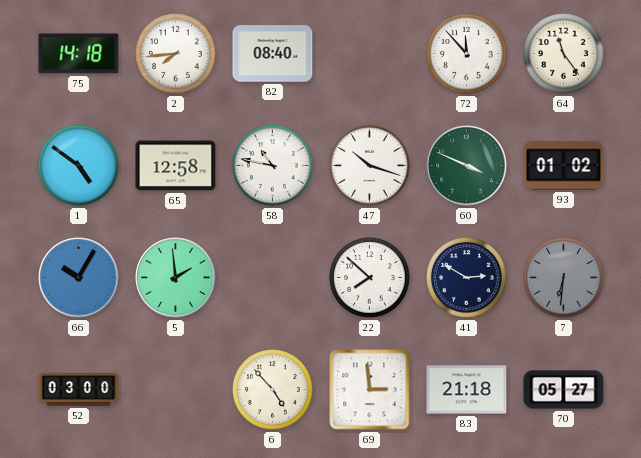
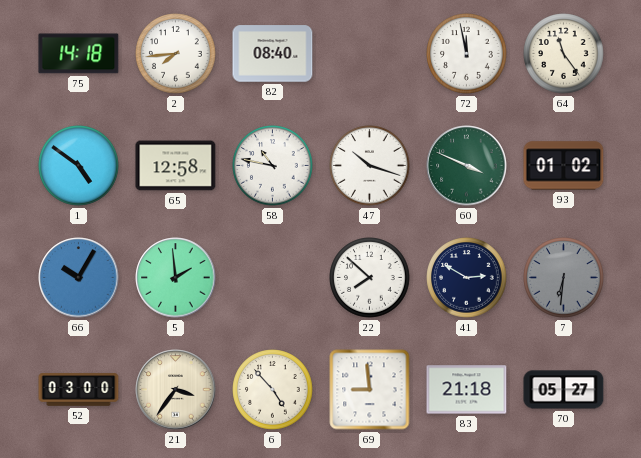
72: 11:53 -> 11:58
21: none -> 3:36
69: 2:59 -> 8:59
